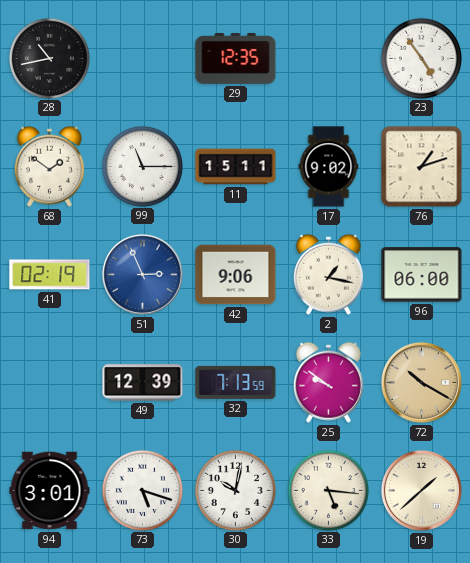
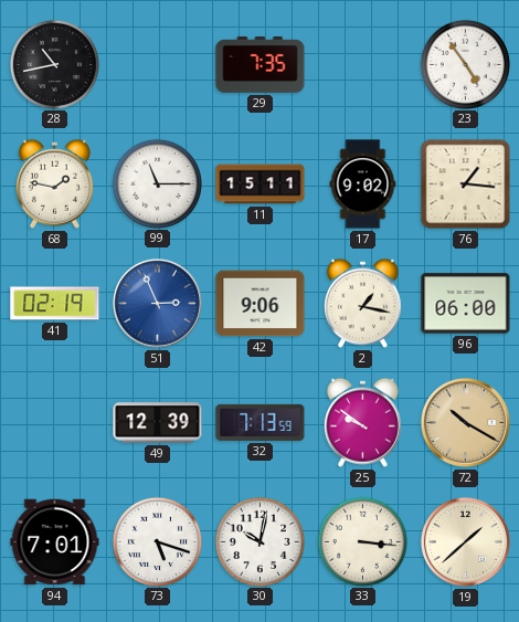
29: 12:35 -> 7:35
68: 1:51 -> 1:47
76: 1:12 -> 1:16
94: 3:01 -> 7:01
33: 5:16 -> 3:16
